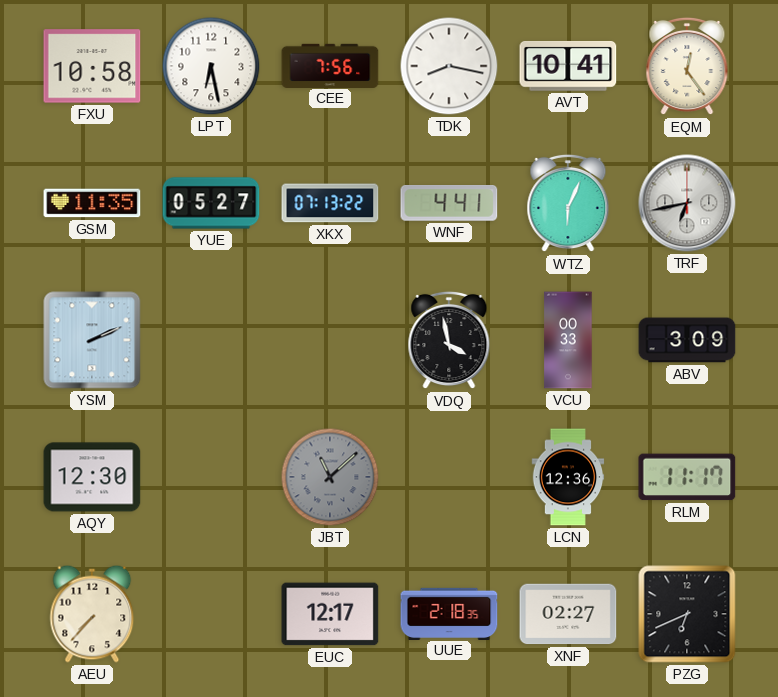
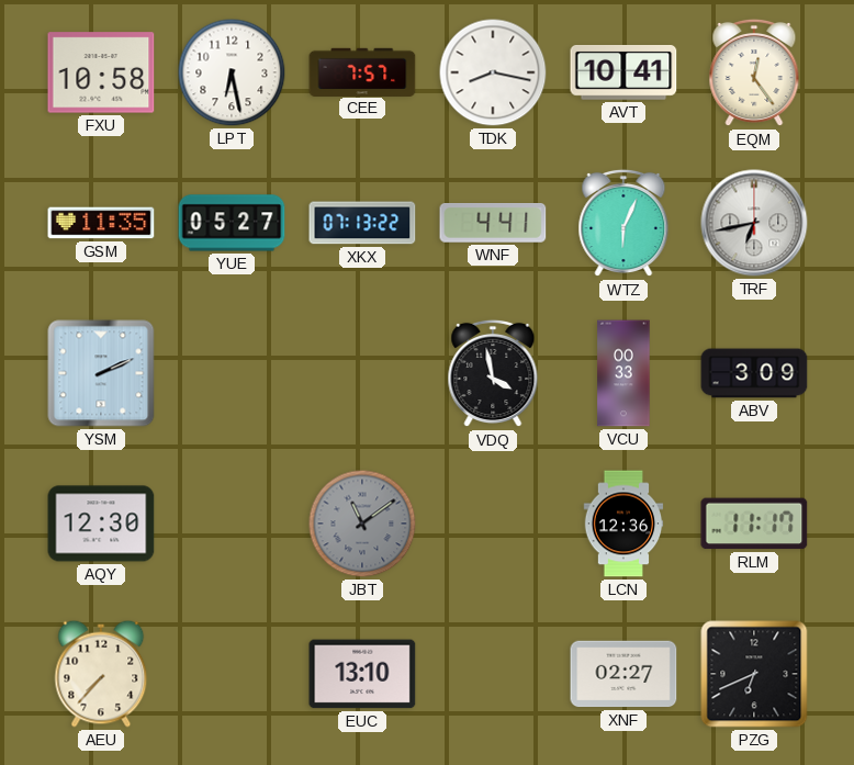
CEE: 7:56 -> 7:57
JBT: 11:08 -> 11:09
EUC: 12:17 -> 13:10
UUE: 2:18 -> none
